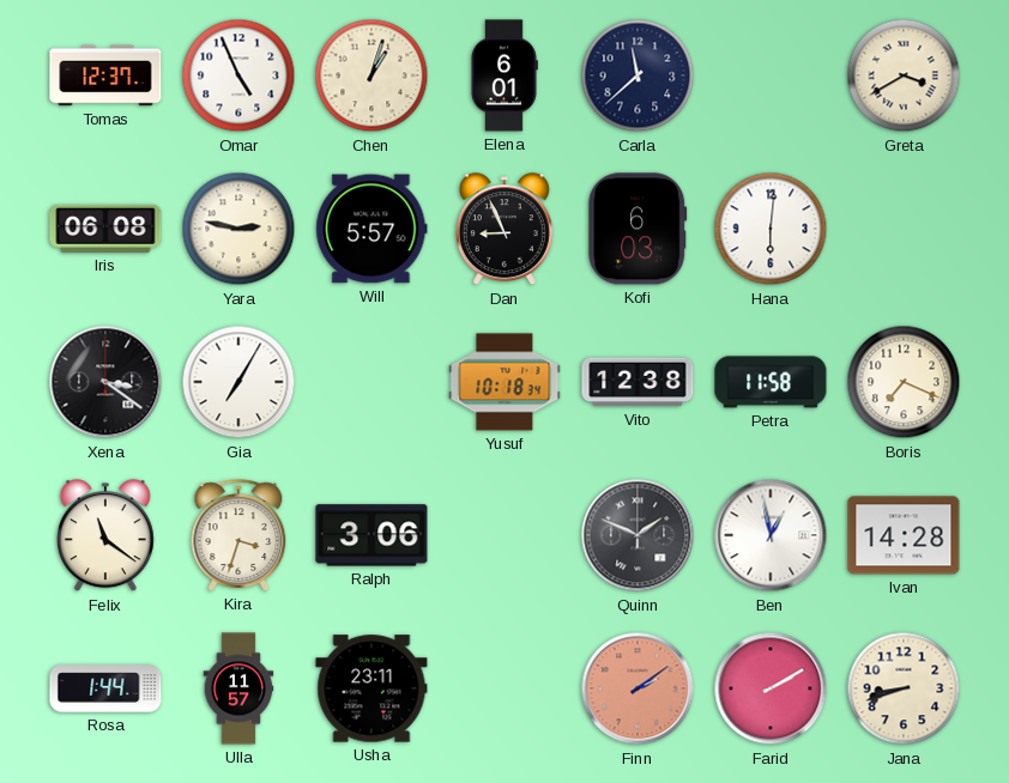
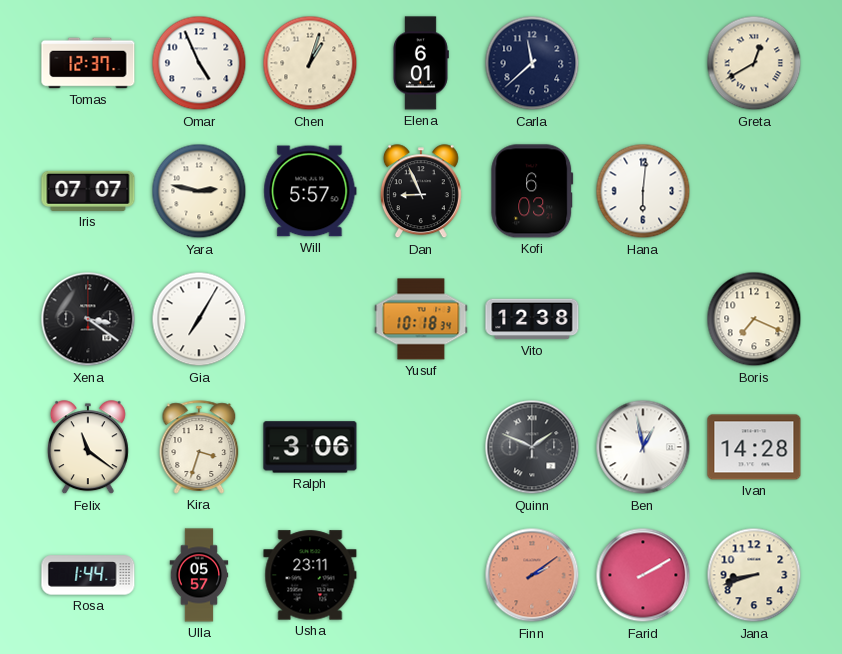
Greta: 3:40 -> 12:40
Iris: 06:08 -> 07:07
Petra: 11:58 -> none
Ulla: 11:57 -> 05:57
